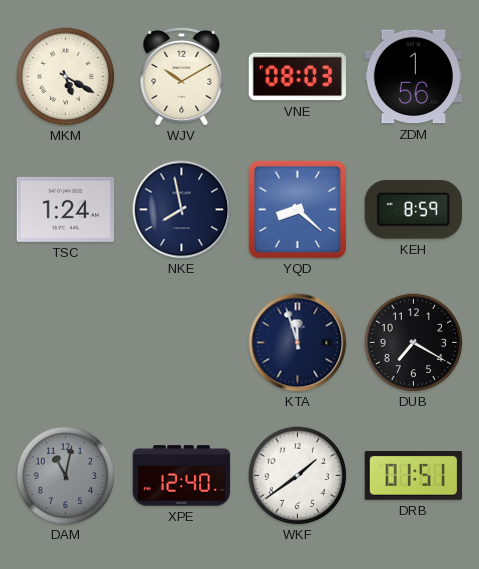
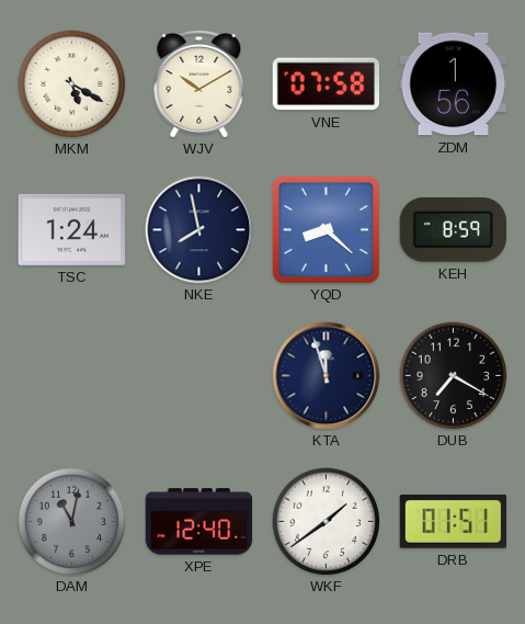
VNE: 08:03 -> 07:58
